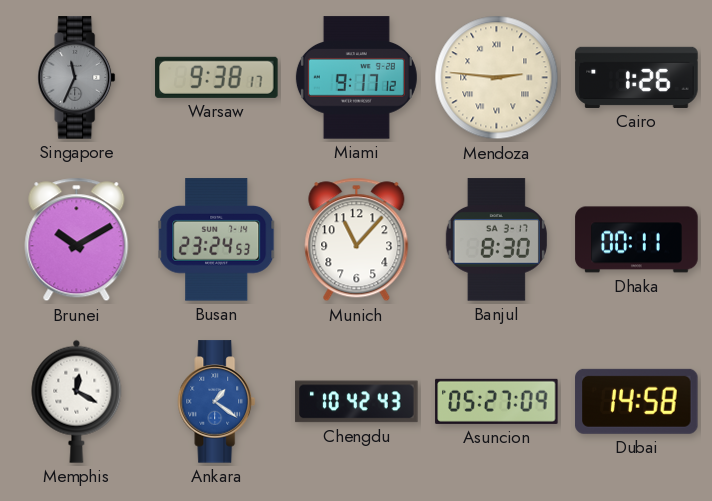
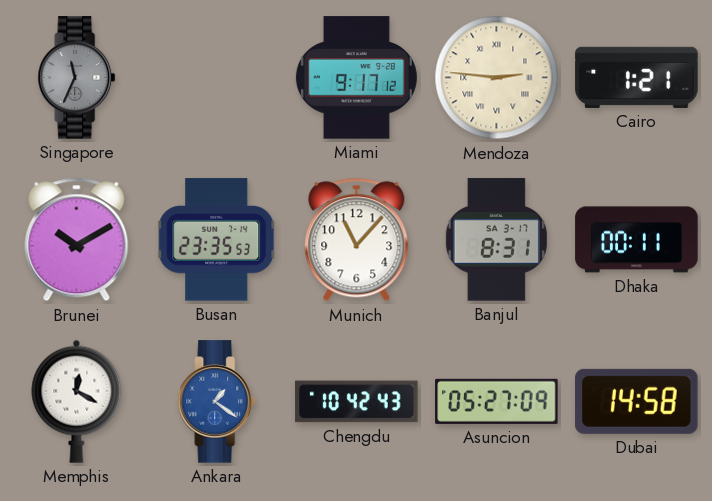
Warsaw: 9:38 -> none
Cairo: 1:26 -> 1:21
Busan: 23:24 -> 23:35
Banjul: 8:30 -> 8:31
